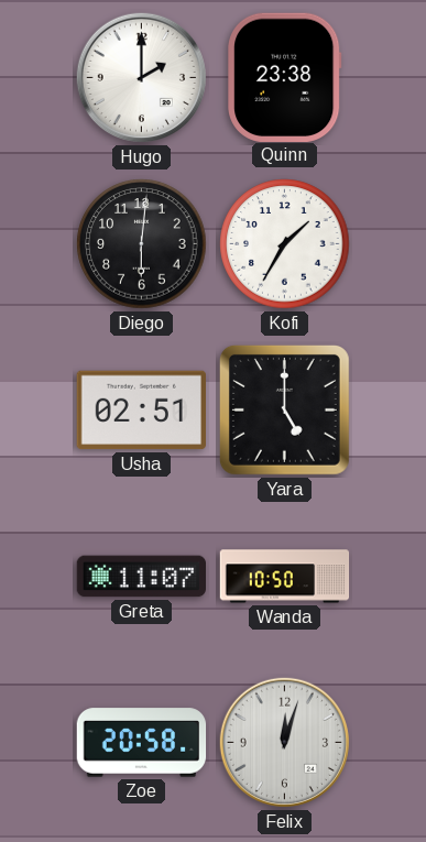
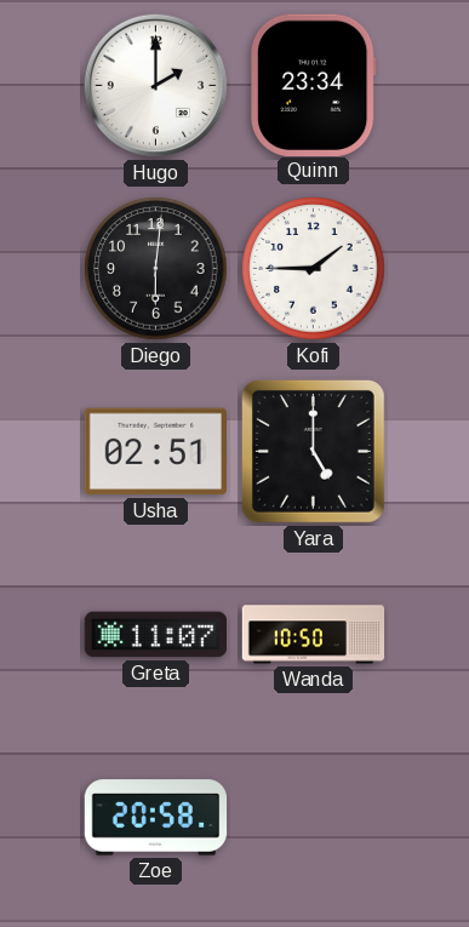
Quinn: 23:38 -> 23:34
Kofi: 1:35 -> 1:45
Felix: 12:03 -> none
